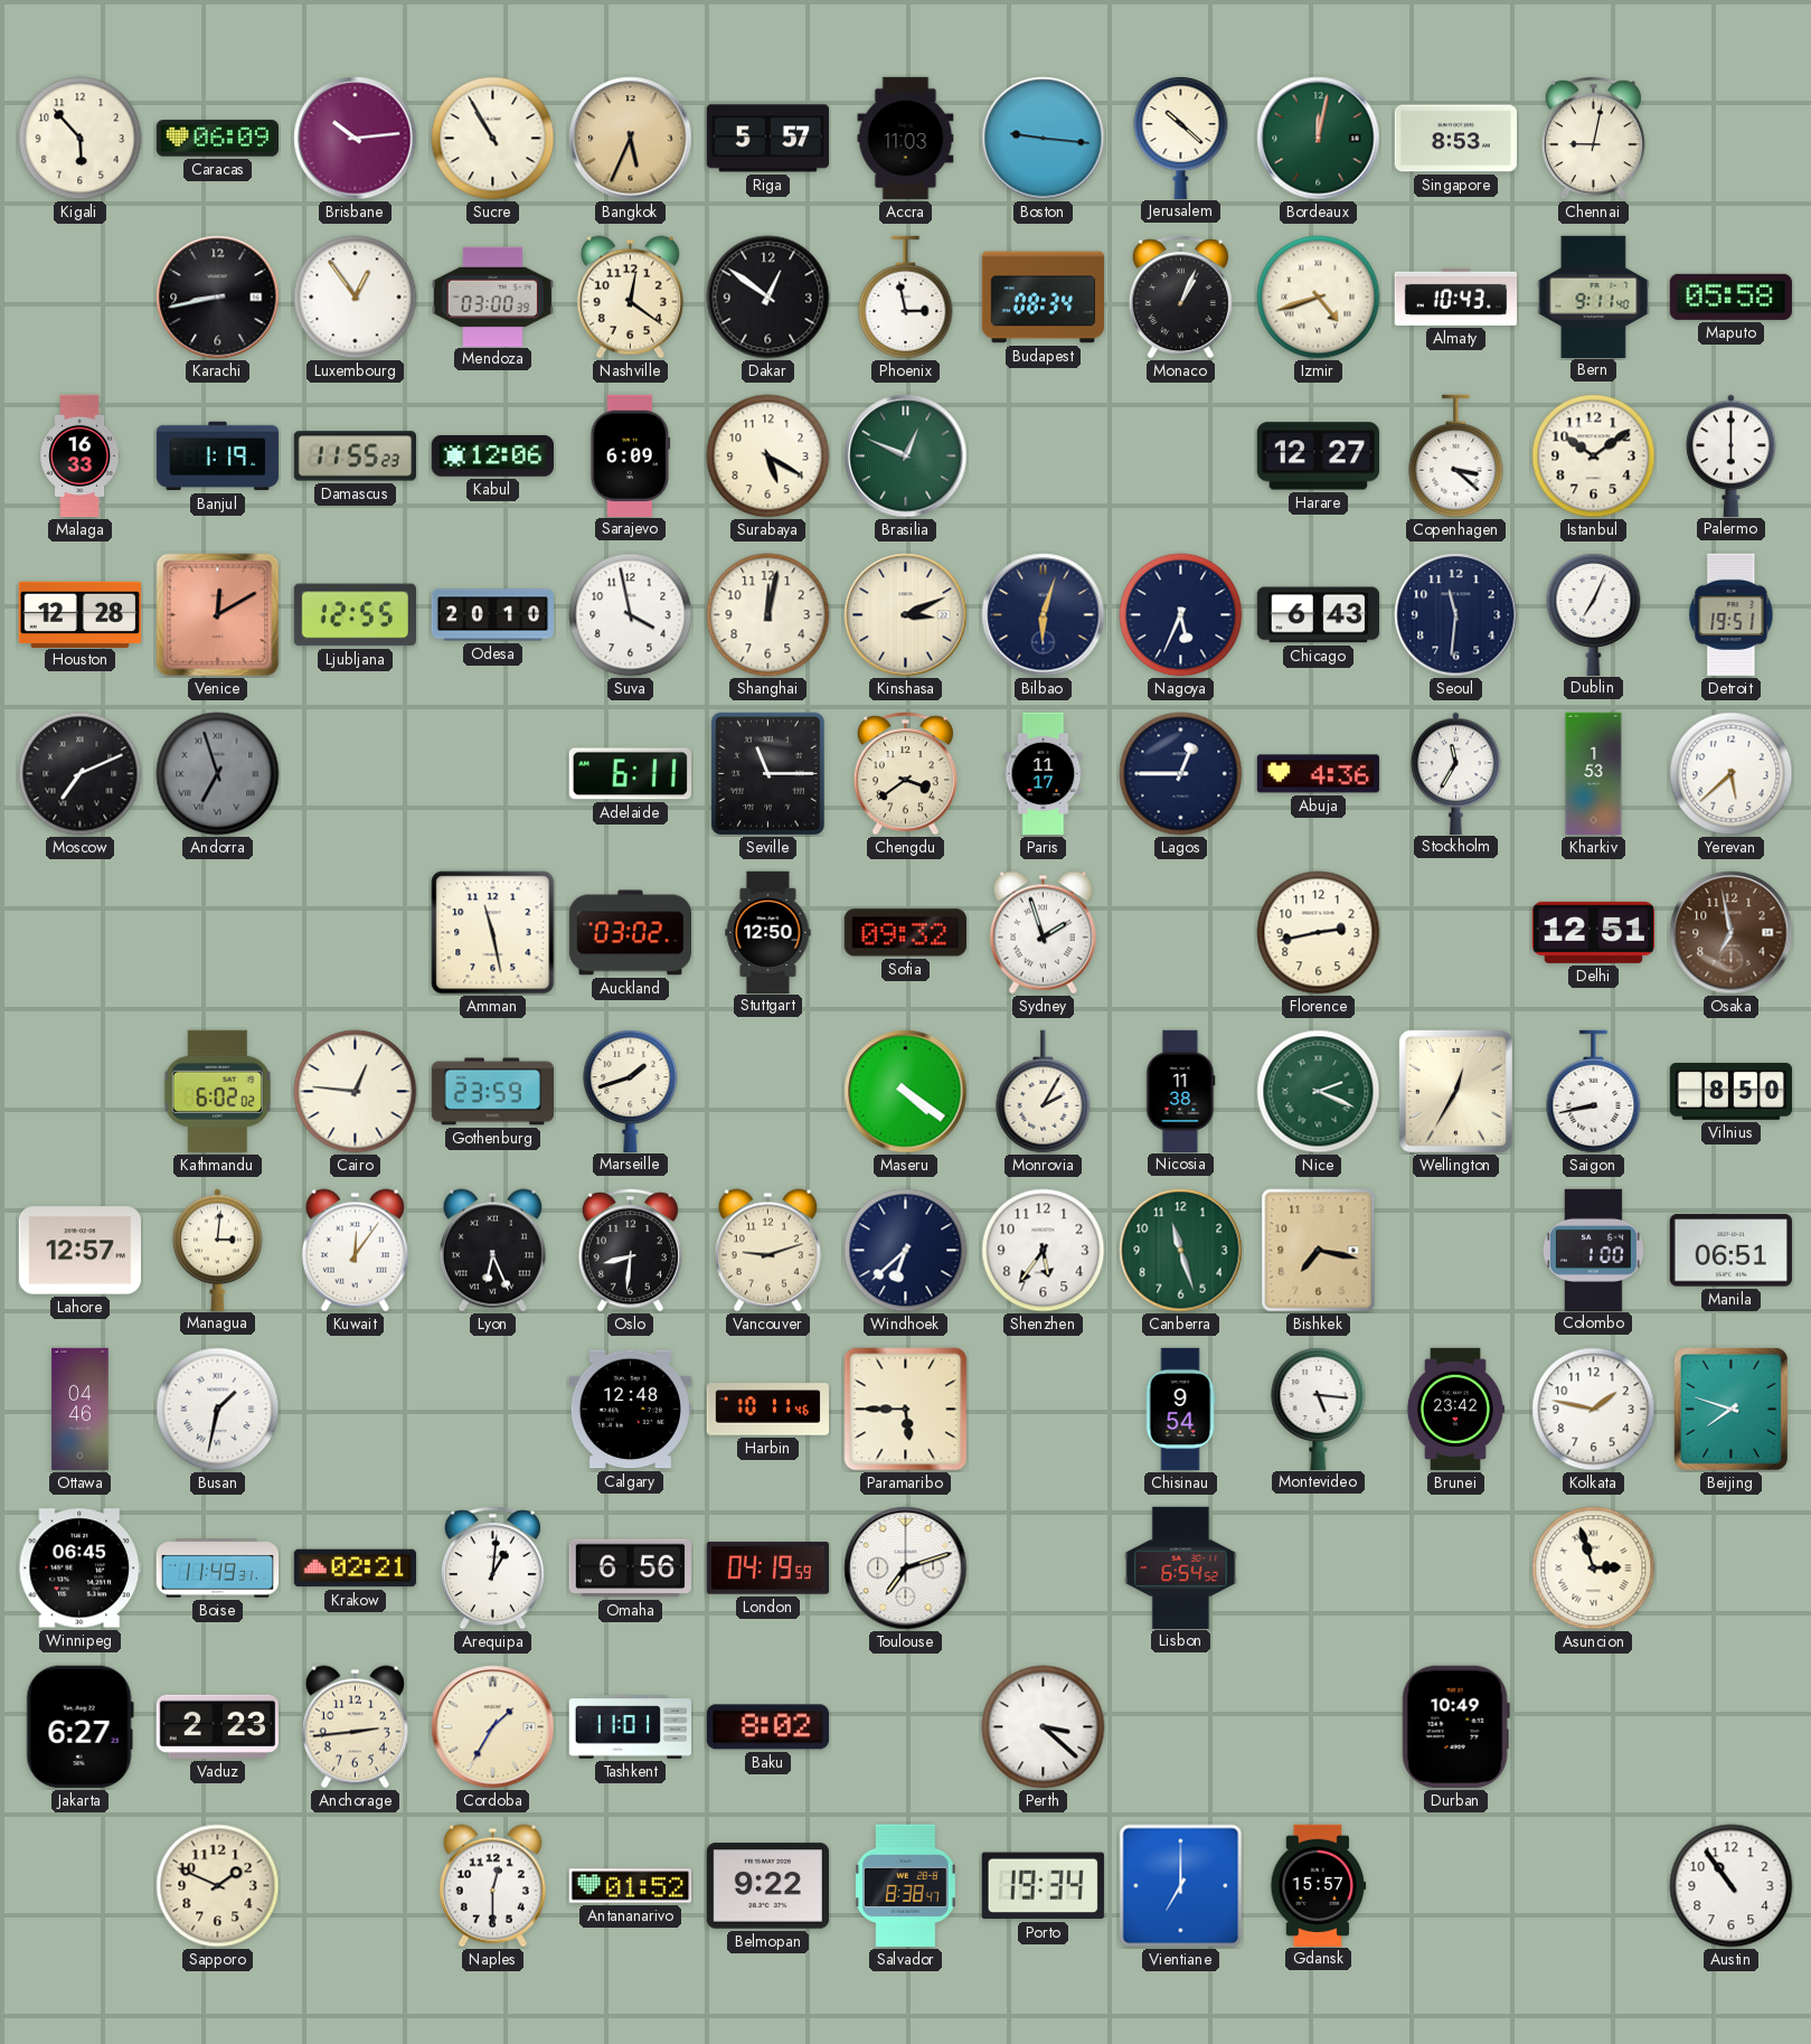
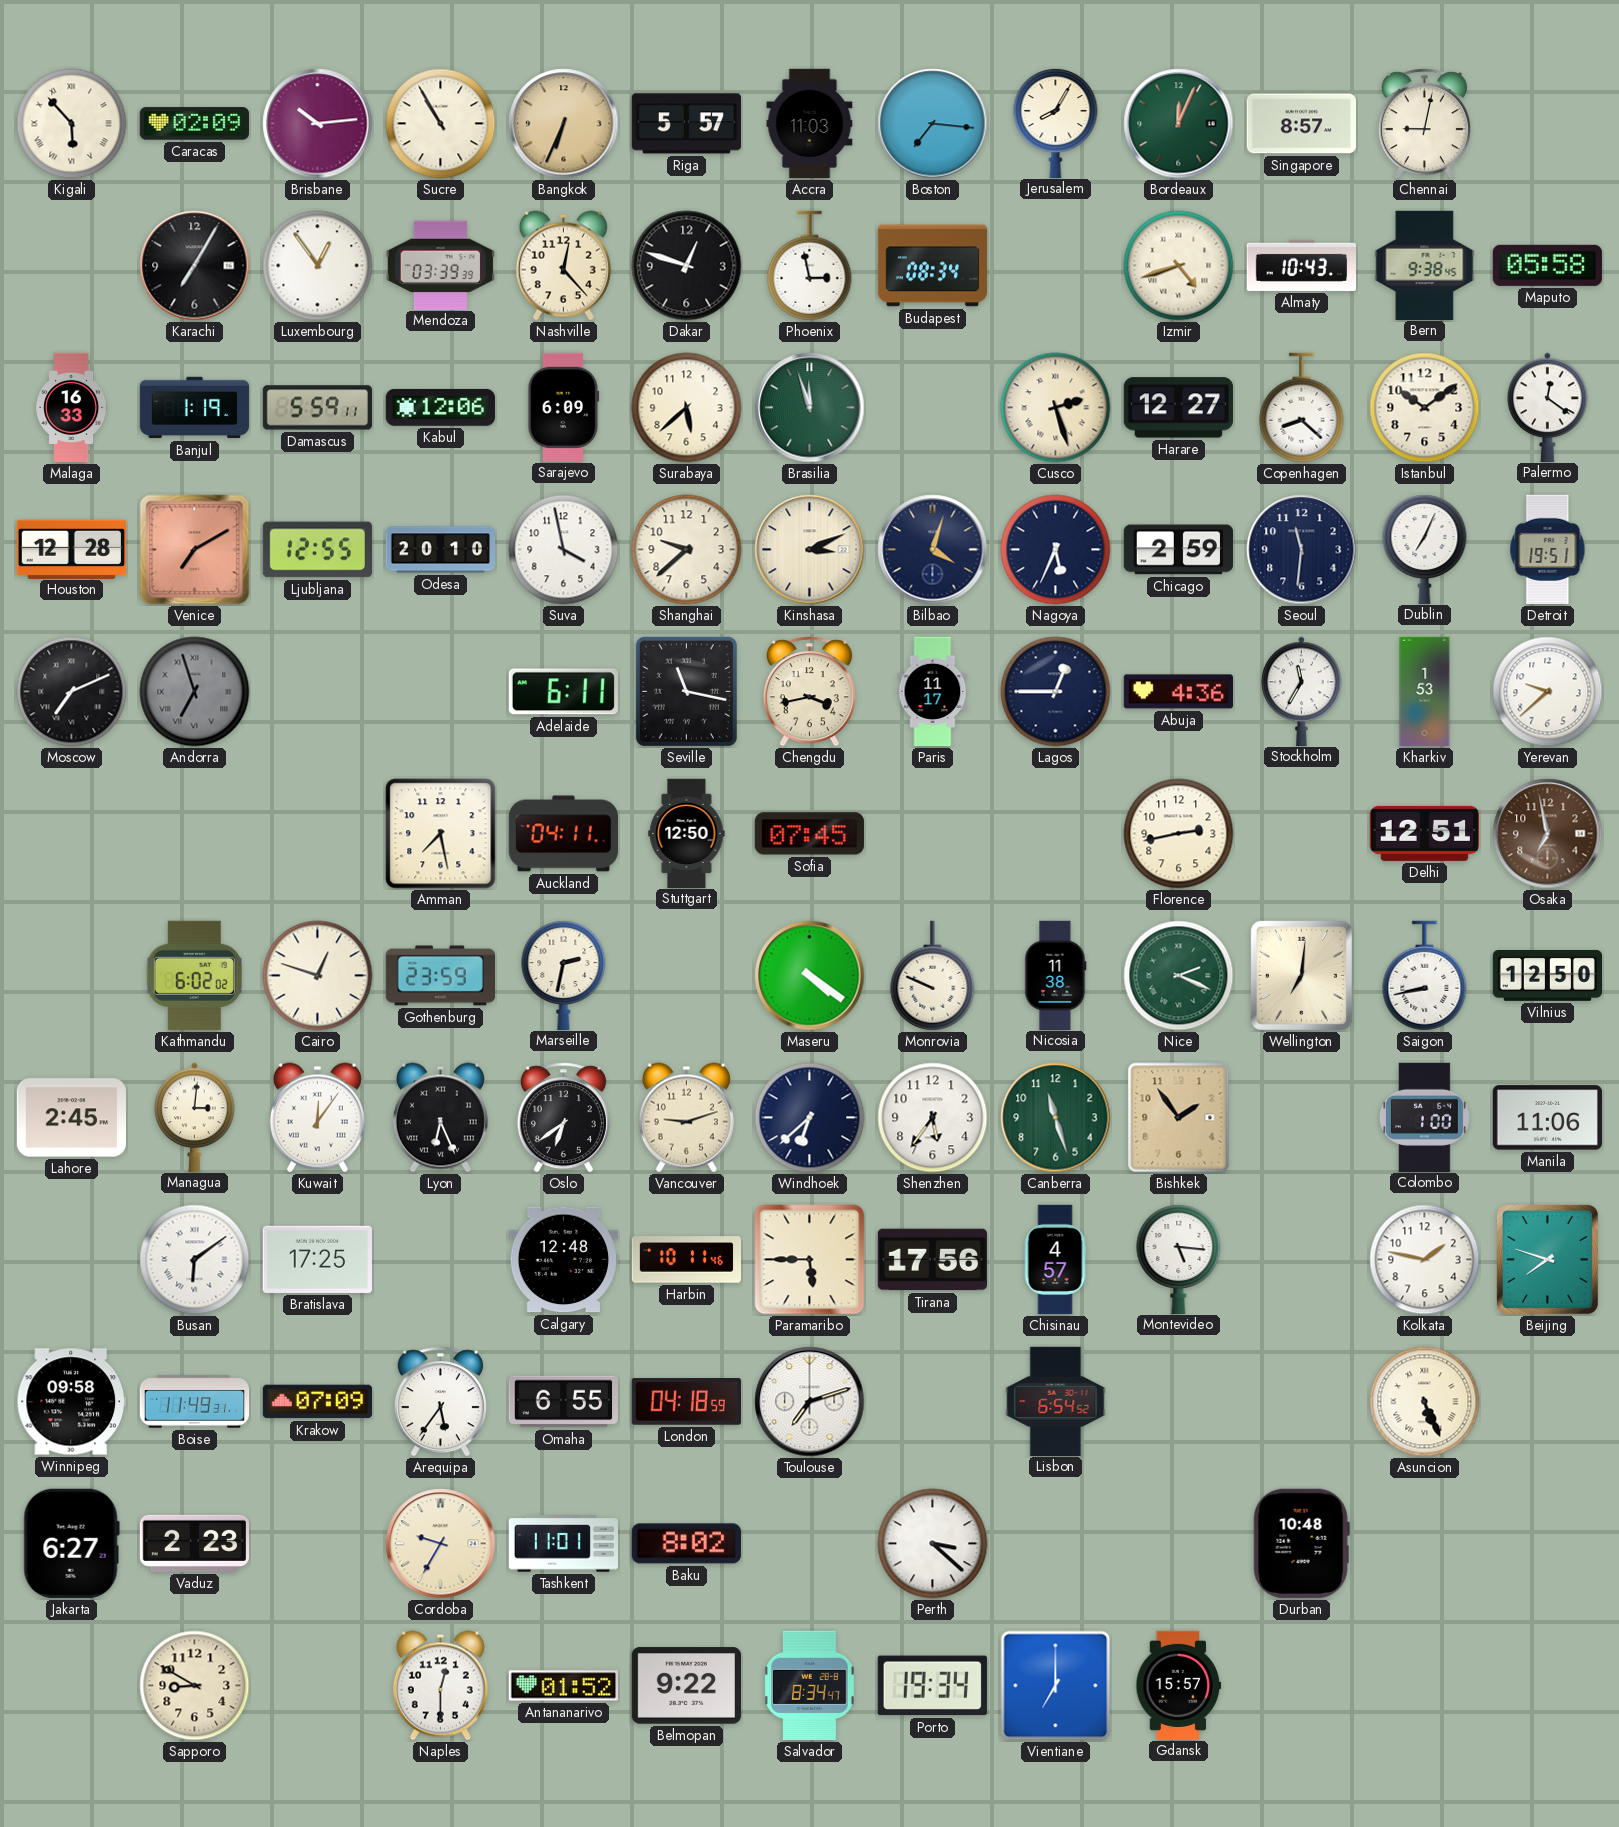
Kigali numerals: Arabic -> Roman
Caracas: 06:09 -> 02:09
Bangkok: 5:34 -> 6:34
Boston: 9:16 -> 7:16
Jerusalem: 10:22 -> 8:05
Bordeaux: 12:02 -> 12:04
Singapore: 8:53 -> 8:57
Karachi: 8:43 -> 7:05
Mendoza: 03:00 -> 03:39
Nashville: 12:21 -> 12:23
Dakar: 12:51 -> 12:48
Monaco: 1:04 -> none
Bern: 9:11 -> 9:38
Damascus: 11:55 -> 5:59
Surabaya: 5:20 -> 5:38
Brasilia: 12:49 -> 11:57
Cusco: none -> 2:27
Copenhagen: 3:22 -> 8:22
Palermo: 6:00 -> 12:21
Venice: 12:10 -> 7:10
Shanghai: 12:02 -> 9:38
Bilbao: 6:03 -> 4:03
Chicago: 6:43 -> 2:59
Seville: 11:15 -> 11:17
Chengdu: 3:39 -> 3:43
Yerevan: 5:38 -> 9:38
Amman: 11:28 -> 7:28
Auckland: 03:02 -> 04:11
Sofia: 09:32 -> 07:45
Sydney: 1:57 -> none
Cairo: 12:46 -> 12:48
Marseille: 1:42 -> 2:32
Monrovia: 2:05 -> 9:49
Wellington: 12:35 -> 7:01
Vilnius: 8:50 -> 12:50
Lahore: 12:57 -> 2:45
Oslo: 8:31 -> 6:39
Bishkek: 7:17 -> 1:54
Manila: 06:51 -> 11:06
Ottawa: 04:46 -> none
Busan: 1:32 -> 6:09
Bratislava: none -> 17:25
Tirana: none -> 17:56
Chisinau: 9:54 -> 4:57
Brunei: 23:42 -> none
Winnipeg: 06:45 -> 09:58
Krakow: 02:21 -> 07:09
Arequipa: 1:01 -> 5:36
Omaha: 6:56 -> 6:55
London: 04:19 -> 04:18
Asuncion: 2:57 -> 5:26
Anchorage: 2:44 -> none
Cordoba: 1:35 -> 9:35
Durban: 10:49 -> 10:48
Sapporo: 1:49 -> 8:50
Salvador: 8:38 -> 8:34
Austin: 10:54 -> none
